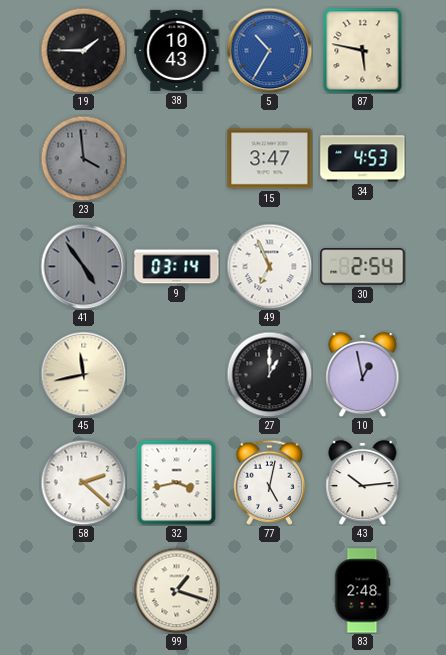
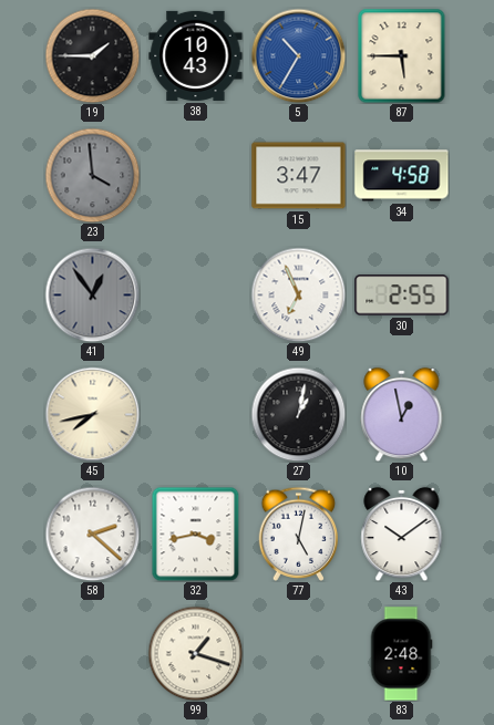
87: 5:47 -> 5:45
34: 4:53 -> 4:58
41: 4:54 -> 12:54
9: 03:14 -> none
30: 2:54 -> 2:55
45: 11:43 -> 7:43
27: 1:00 -> 1:02
43: 10:14 -> 10:09
